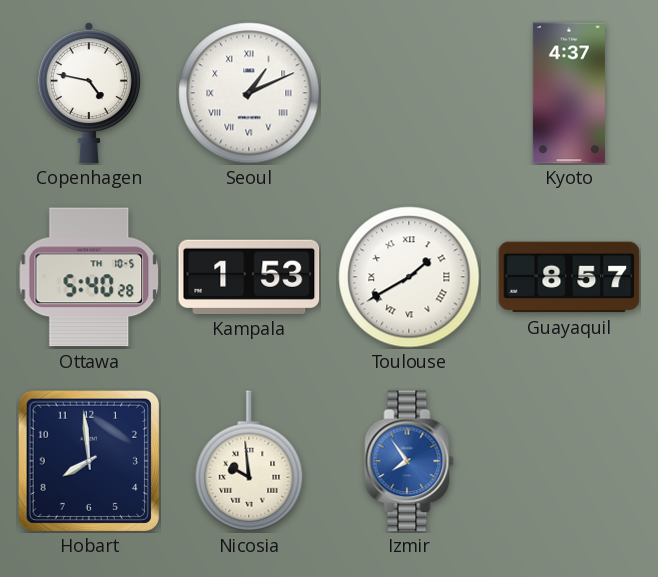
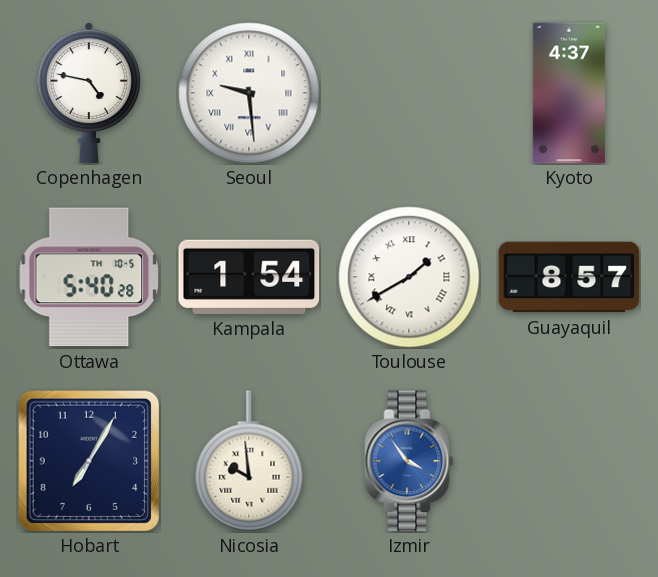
Seoul: 1:11 -> 9:29
Kampala: 1:53 -> 1:54
Hobart: 7:59 -> 7:05
Izmir: 7:54 -> 3:54
